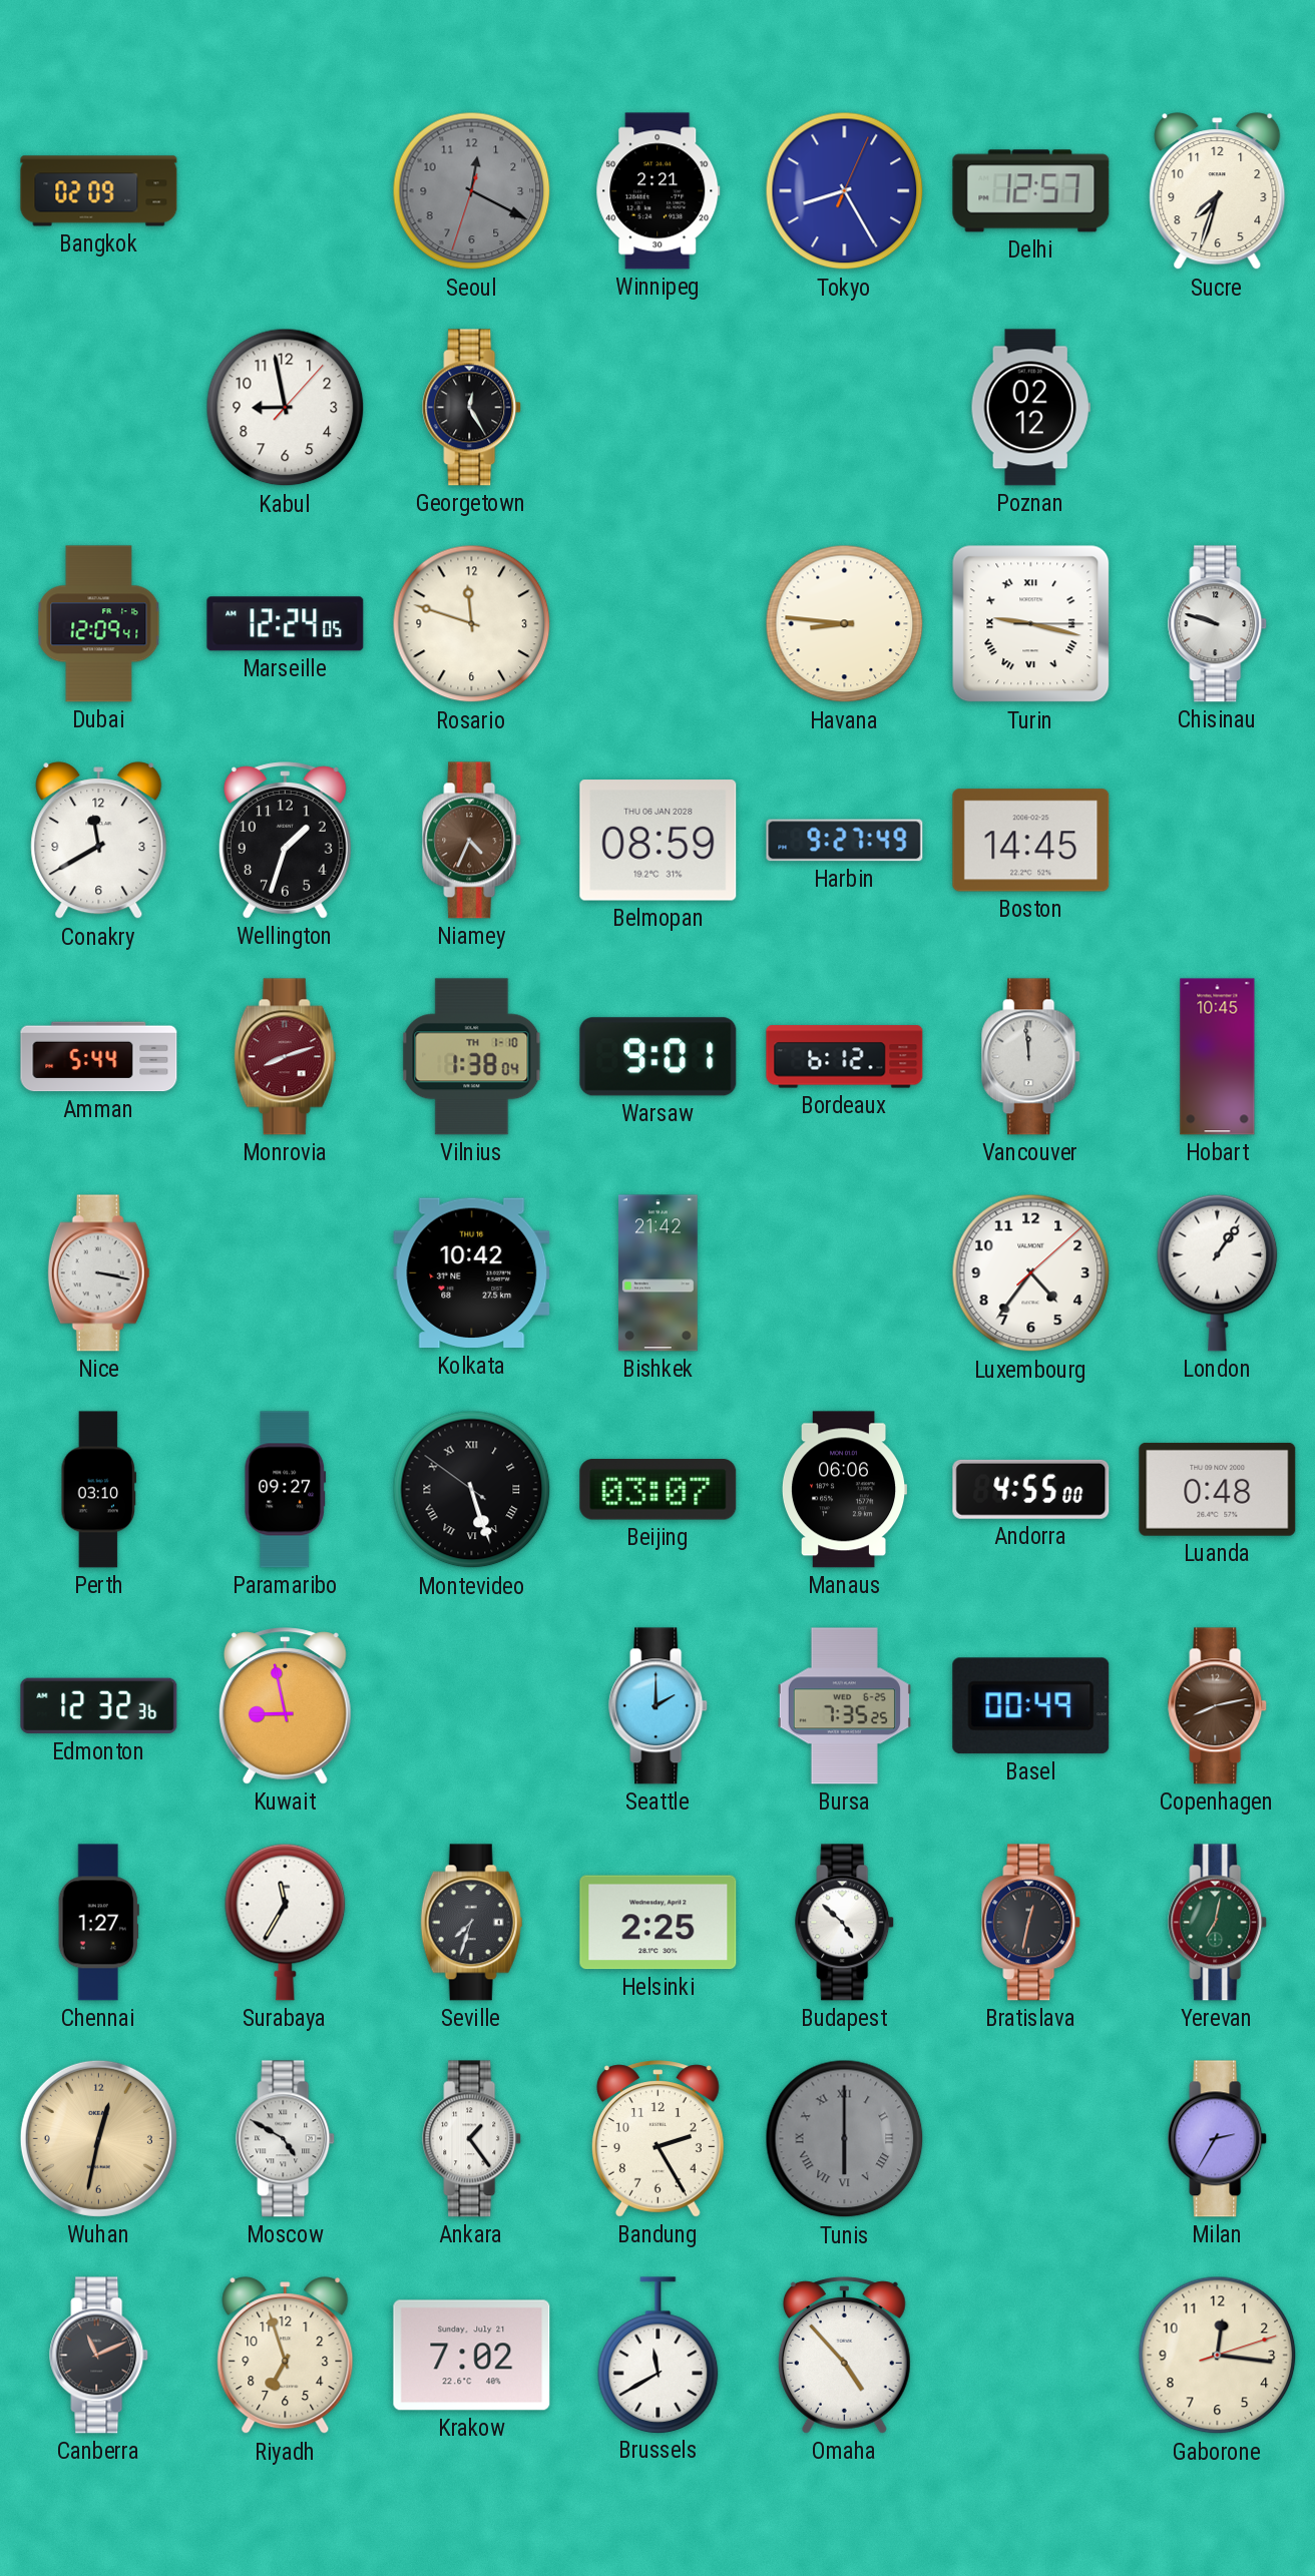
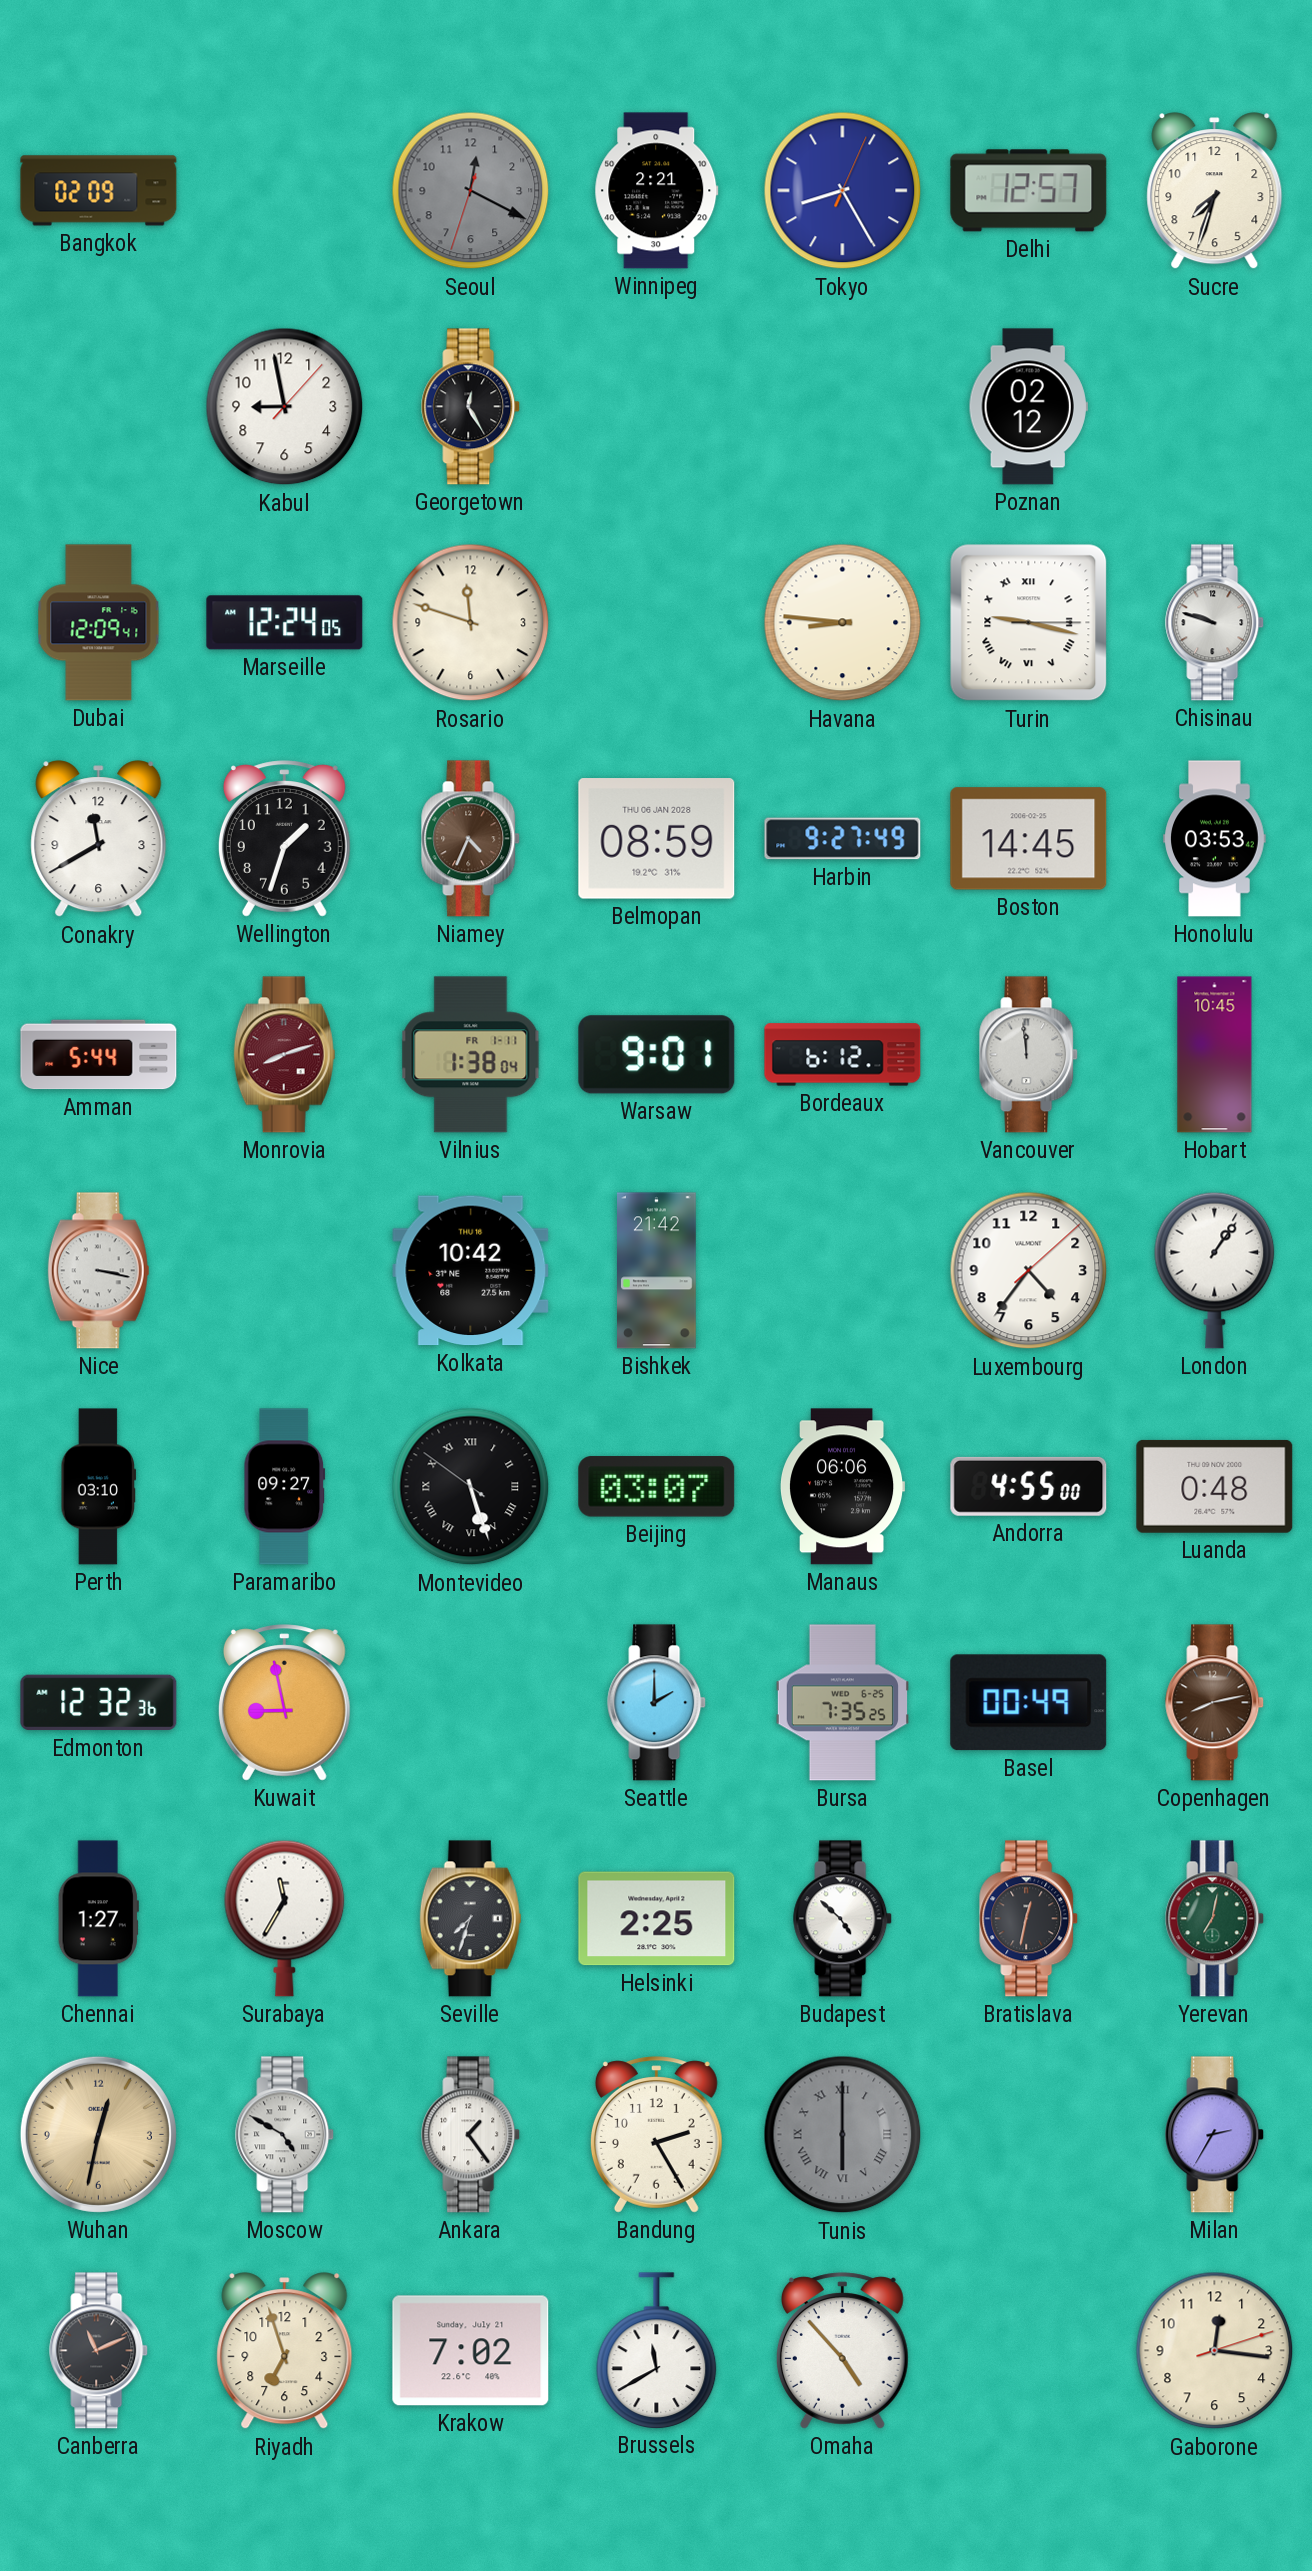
Honolulu: none -> 03:53
Vilnius date: TH 1-10 -> FR 1-11
